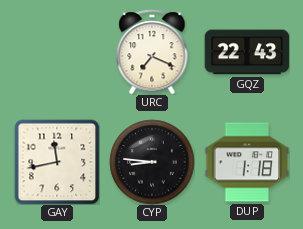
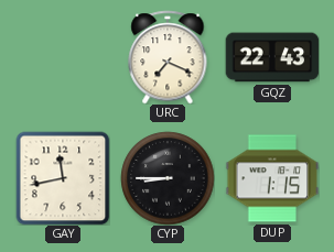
CYP: 8:46 -> 8:45
DUP: 1:18 -> 1:15
